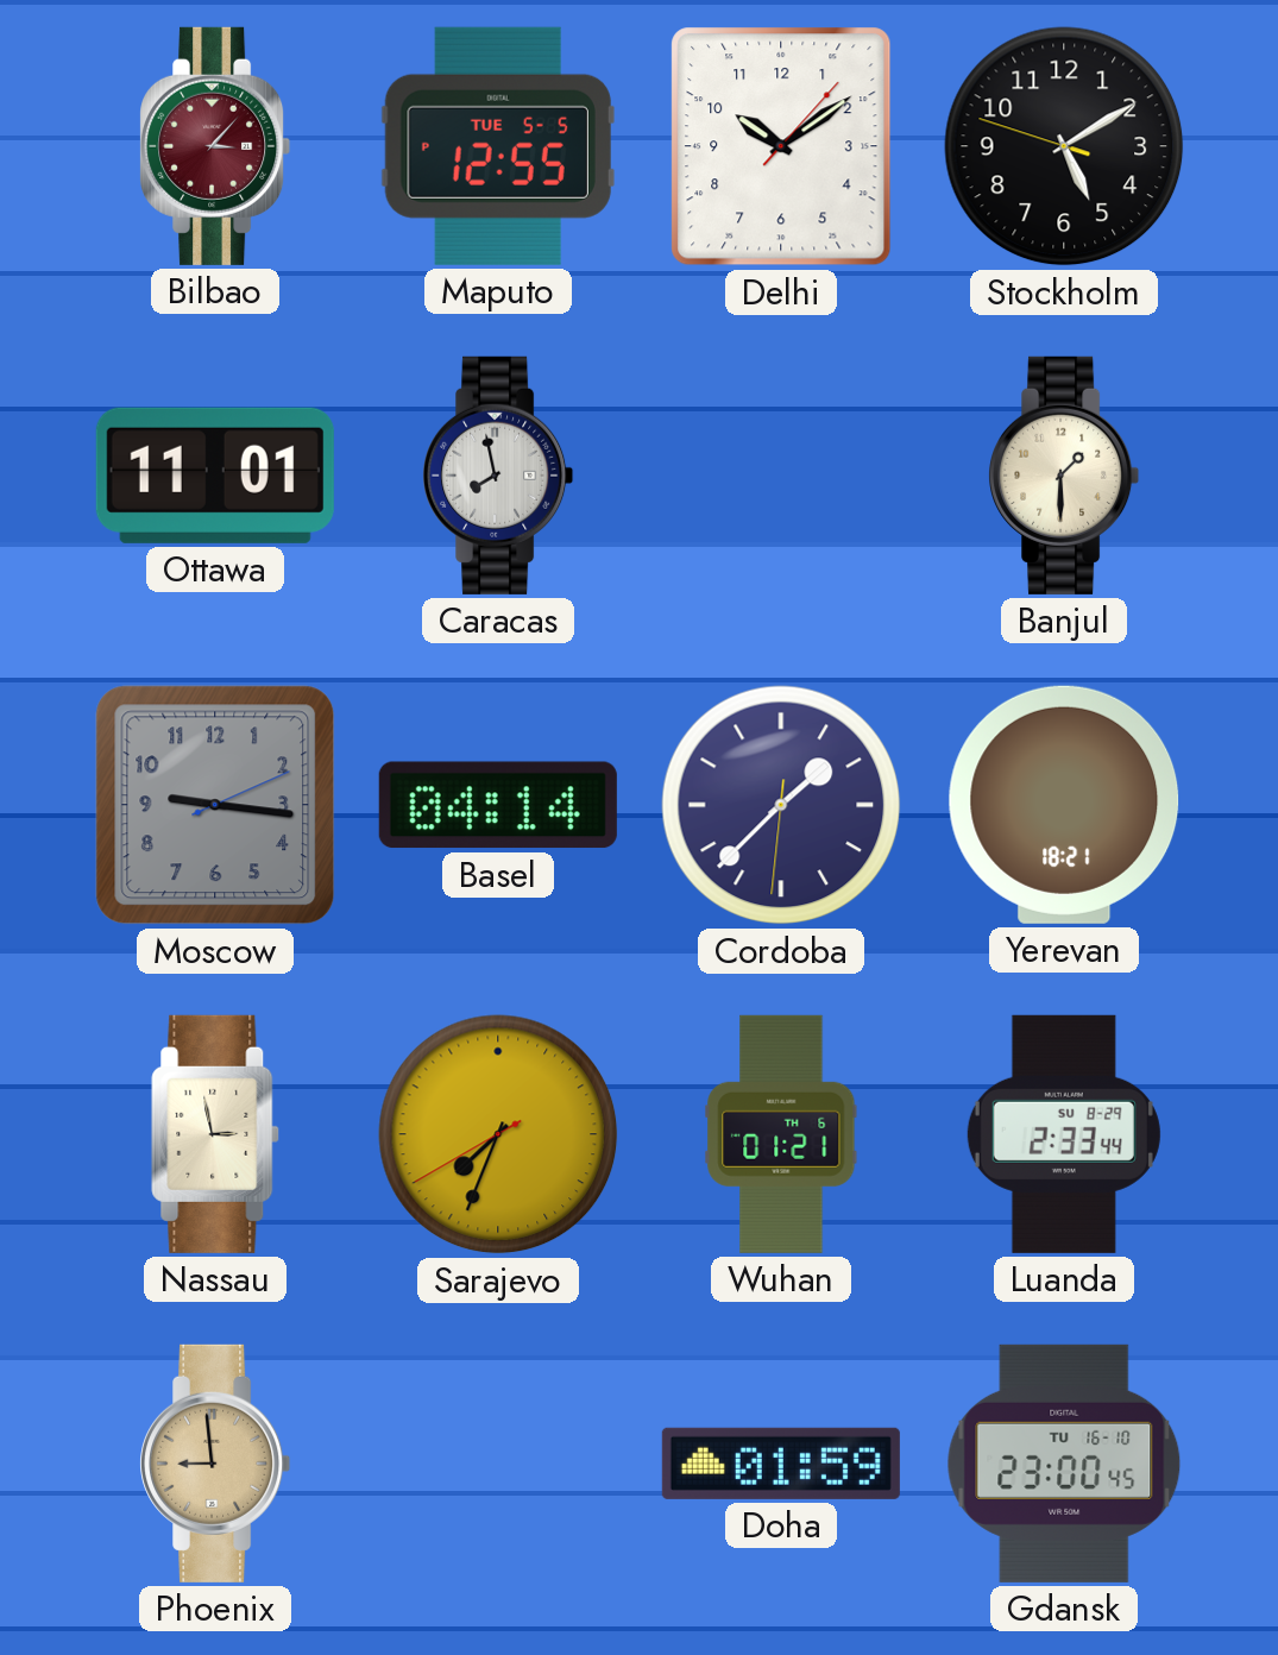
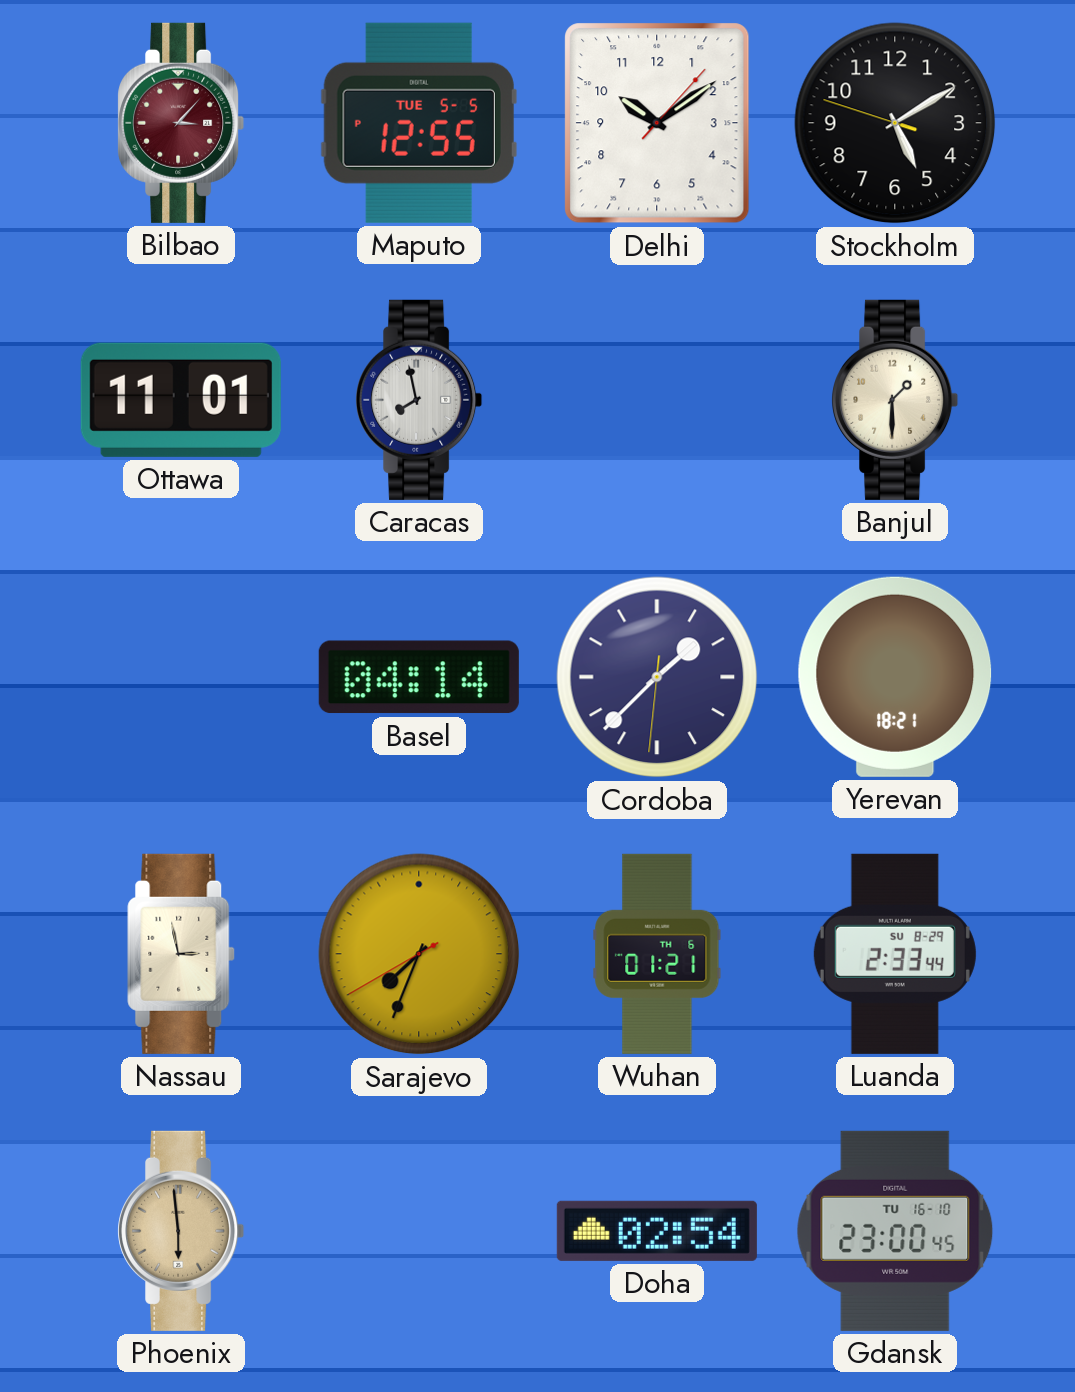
Moscow: 9:16 -> none
Phoenix: 8:59 -> 5:59
Doha: 01:59 -> 02:54
